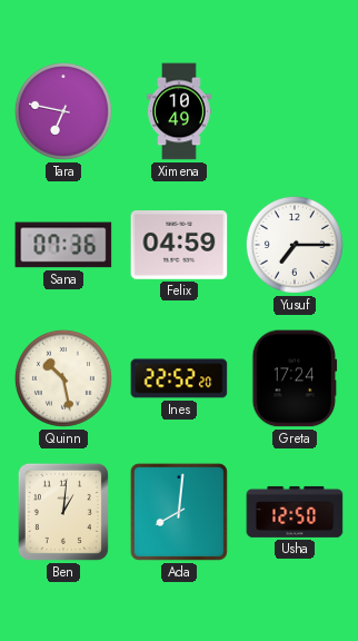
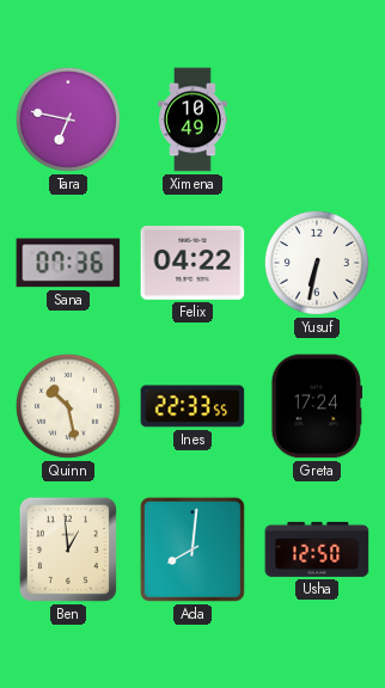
Felix: 04:59 -> 04:22
Yusuf: 7:15 -> 6:32
Ines: 22:52 -> 22:33
Ben: 1:01 -> 12:59
